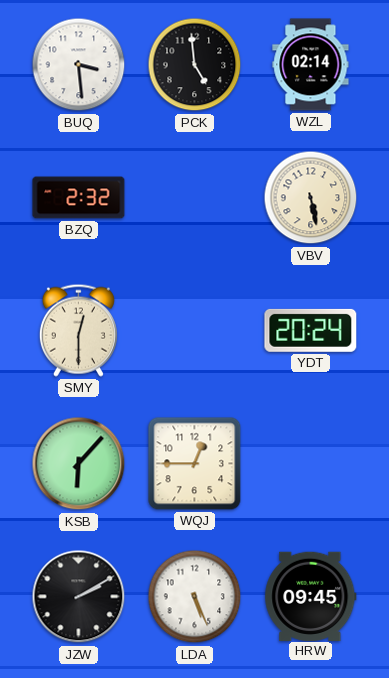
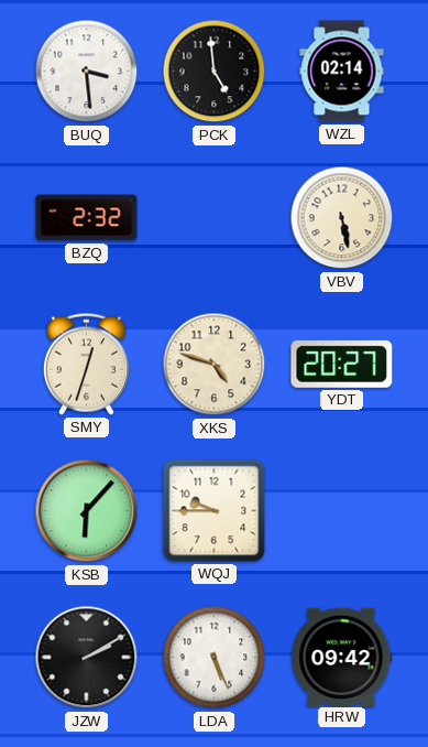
SMY: 12:30 -> 12:33
XKS: none -> 4:48
YDT: 20:24 -> 20:27
WQJ: 12:45 -> 9:45
HRW: 09:45 -> 09:42
